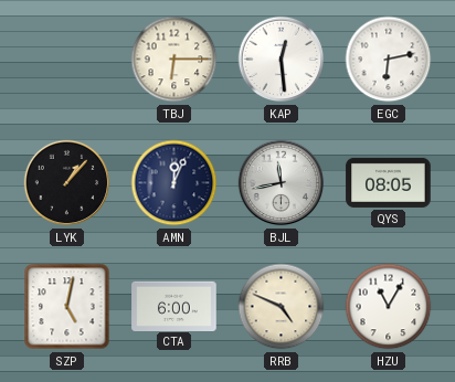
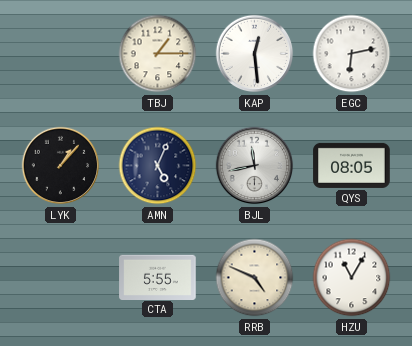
TBJ: 6:15 -> 1:15
AMN: 12:04 -> 5:04
SZP: 5:02 -> none
CTA: 6:00 -> 5:55
